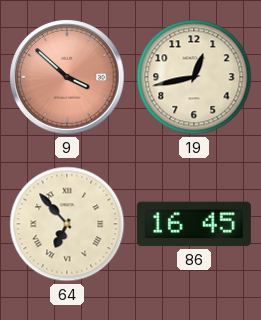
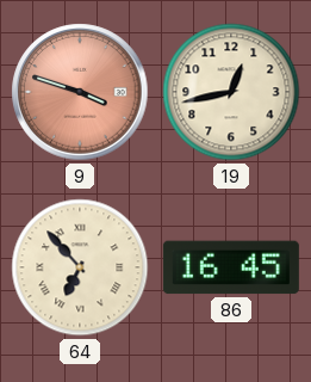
9: 3:52 -> 3:48
